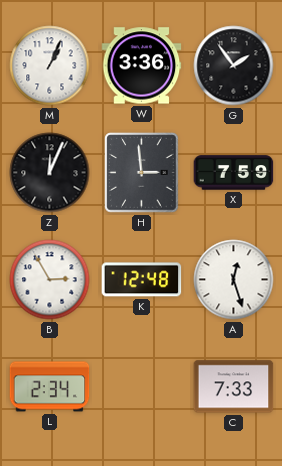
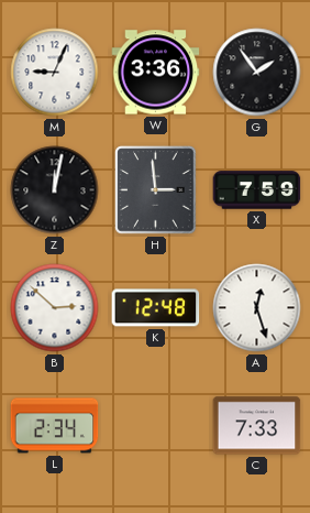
M: 1:04 -> 9:04
Z: 12:04 -> 12:02
B: 2:55 -> 2:52
